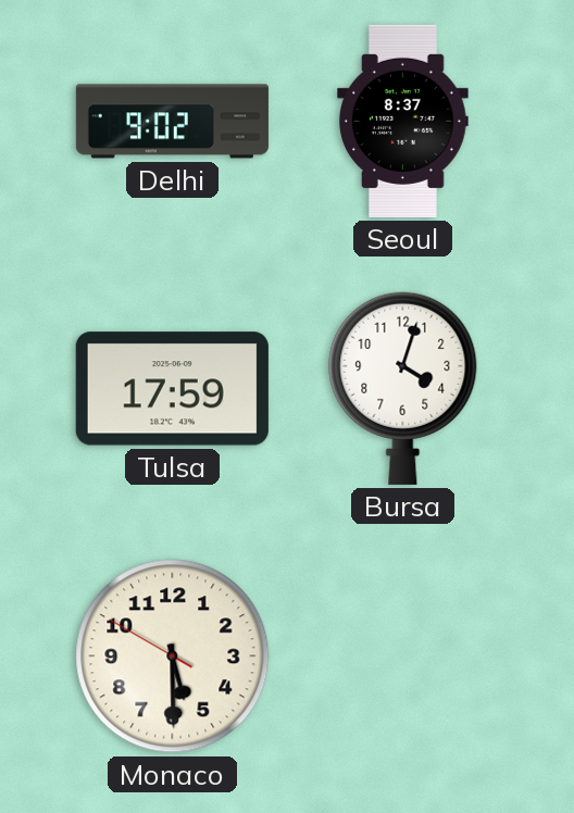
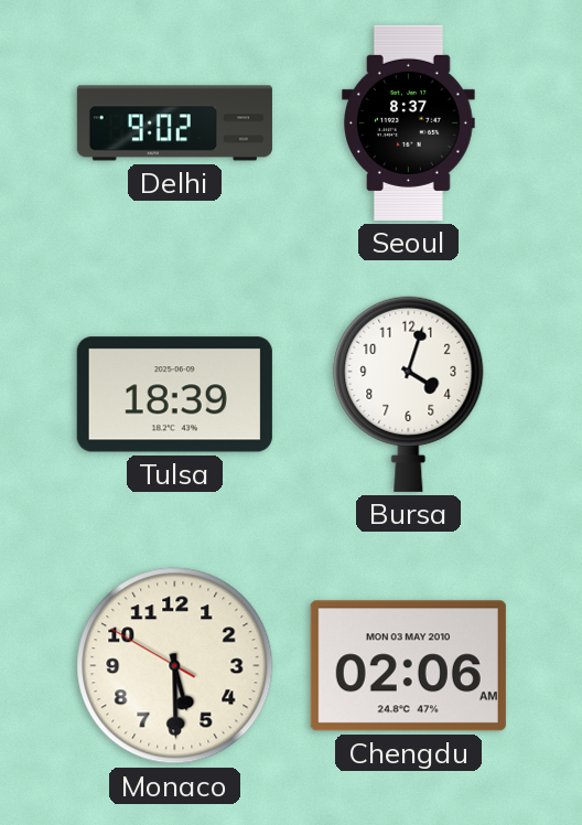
Tulsa: 17:59 -> 18:39
Chengdu: none -> 02:06
